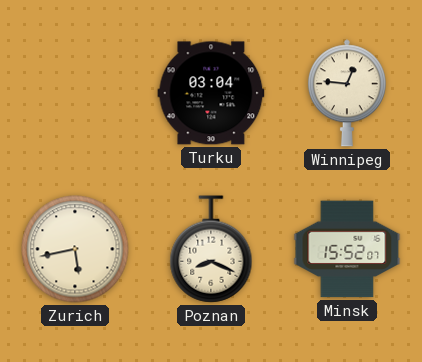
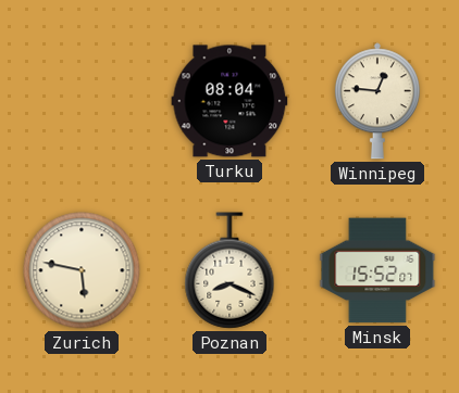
Turku: 03:04 -> 08:04
Zurich: 5:43 -> 5:47
